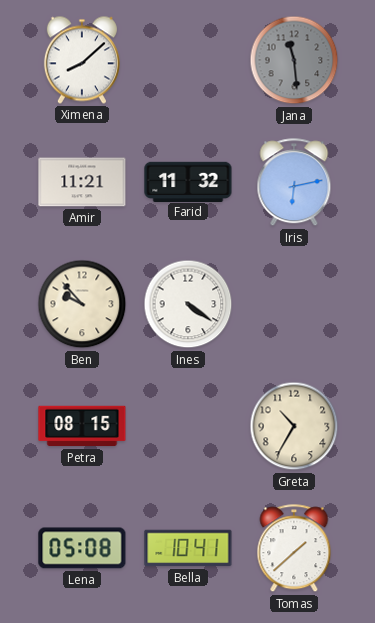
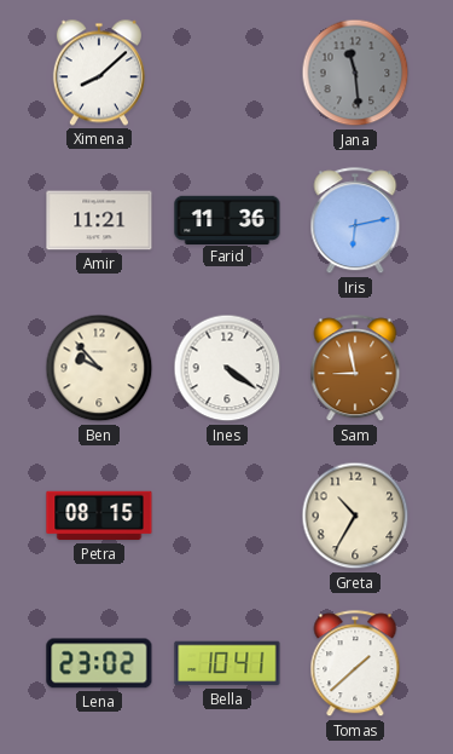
Farid: 11:32 -> 11:36
Sam: none -> 8:58
Lena: 05:08 -> 23:02
